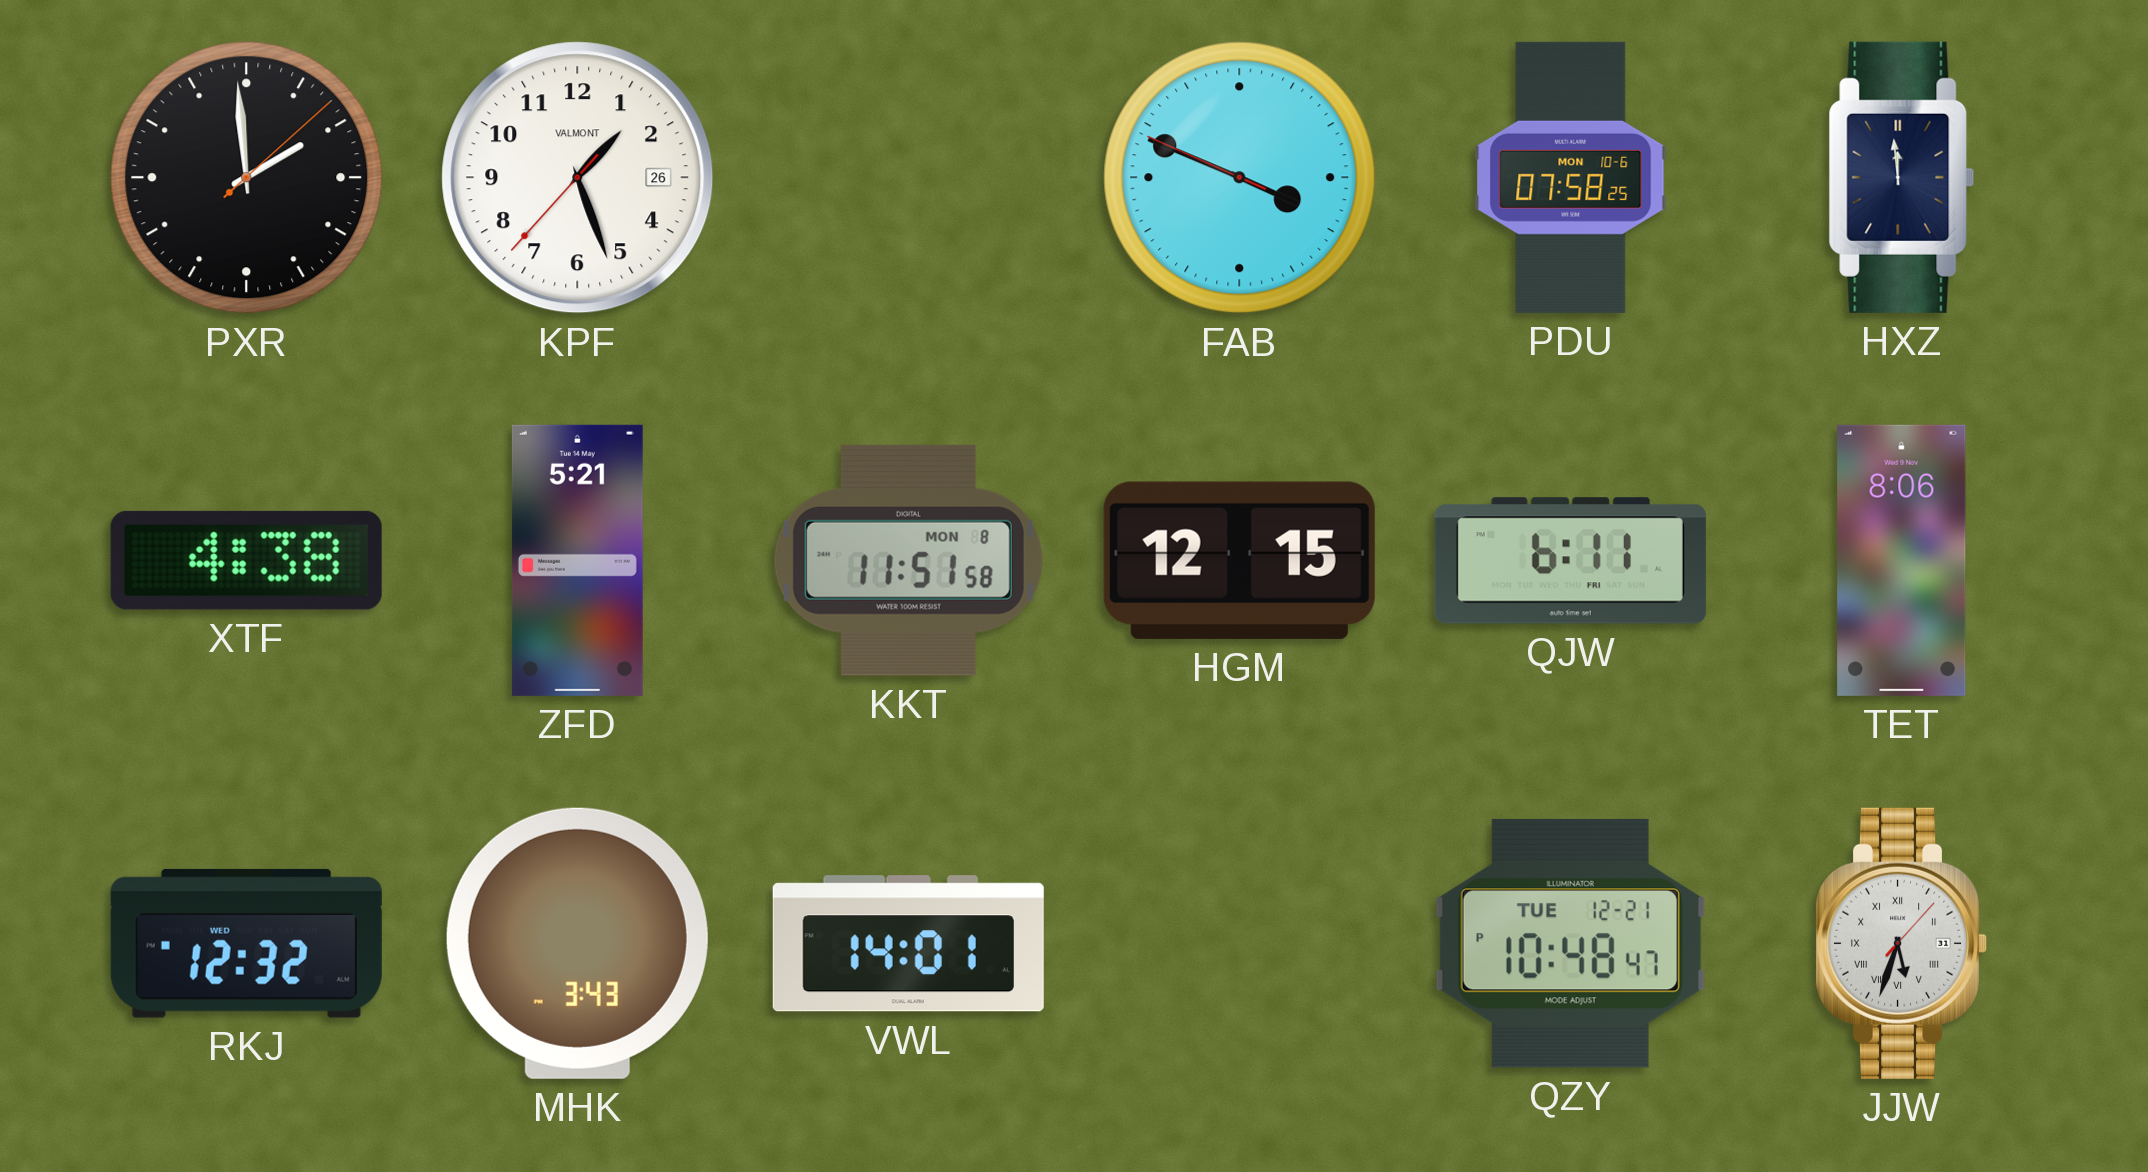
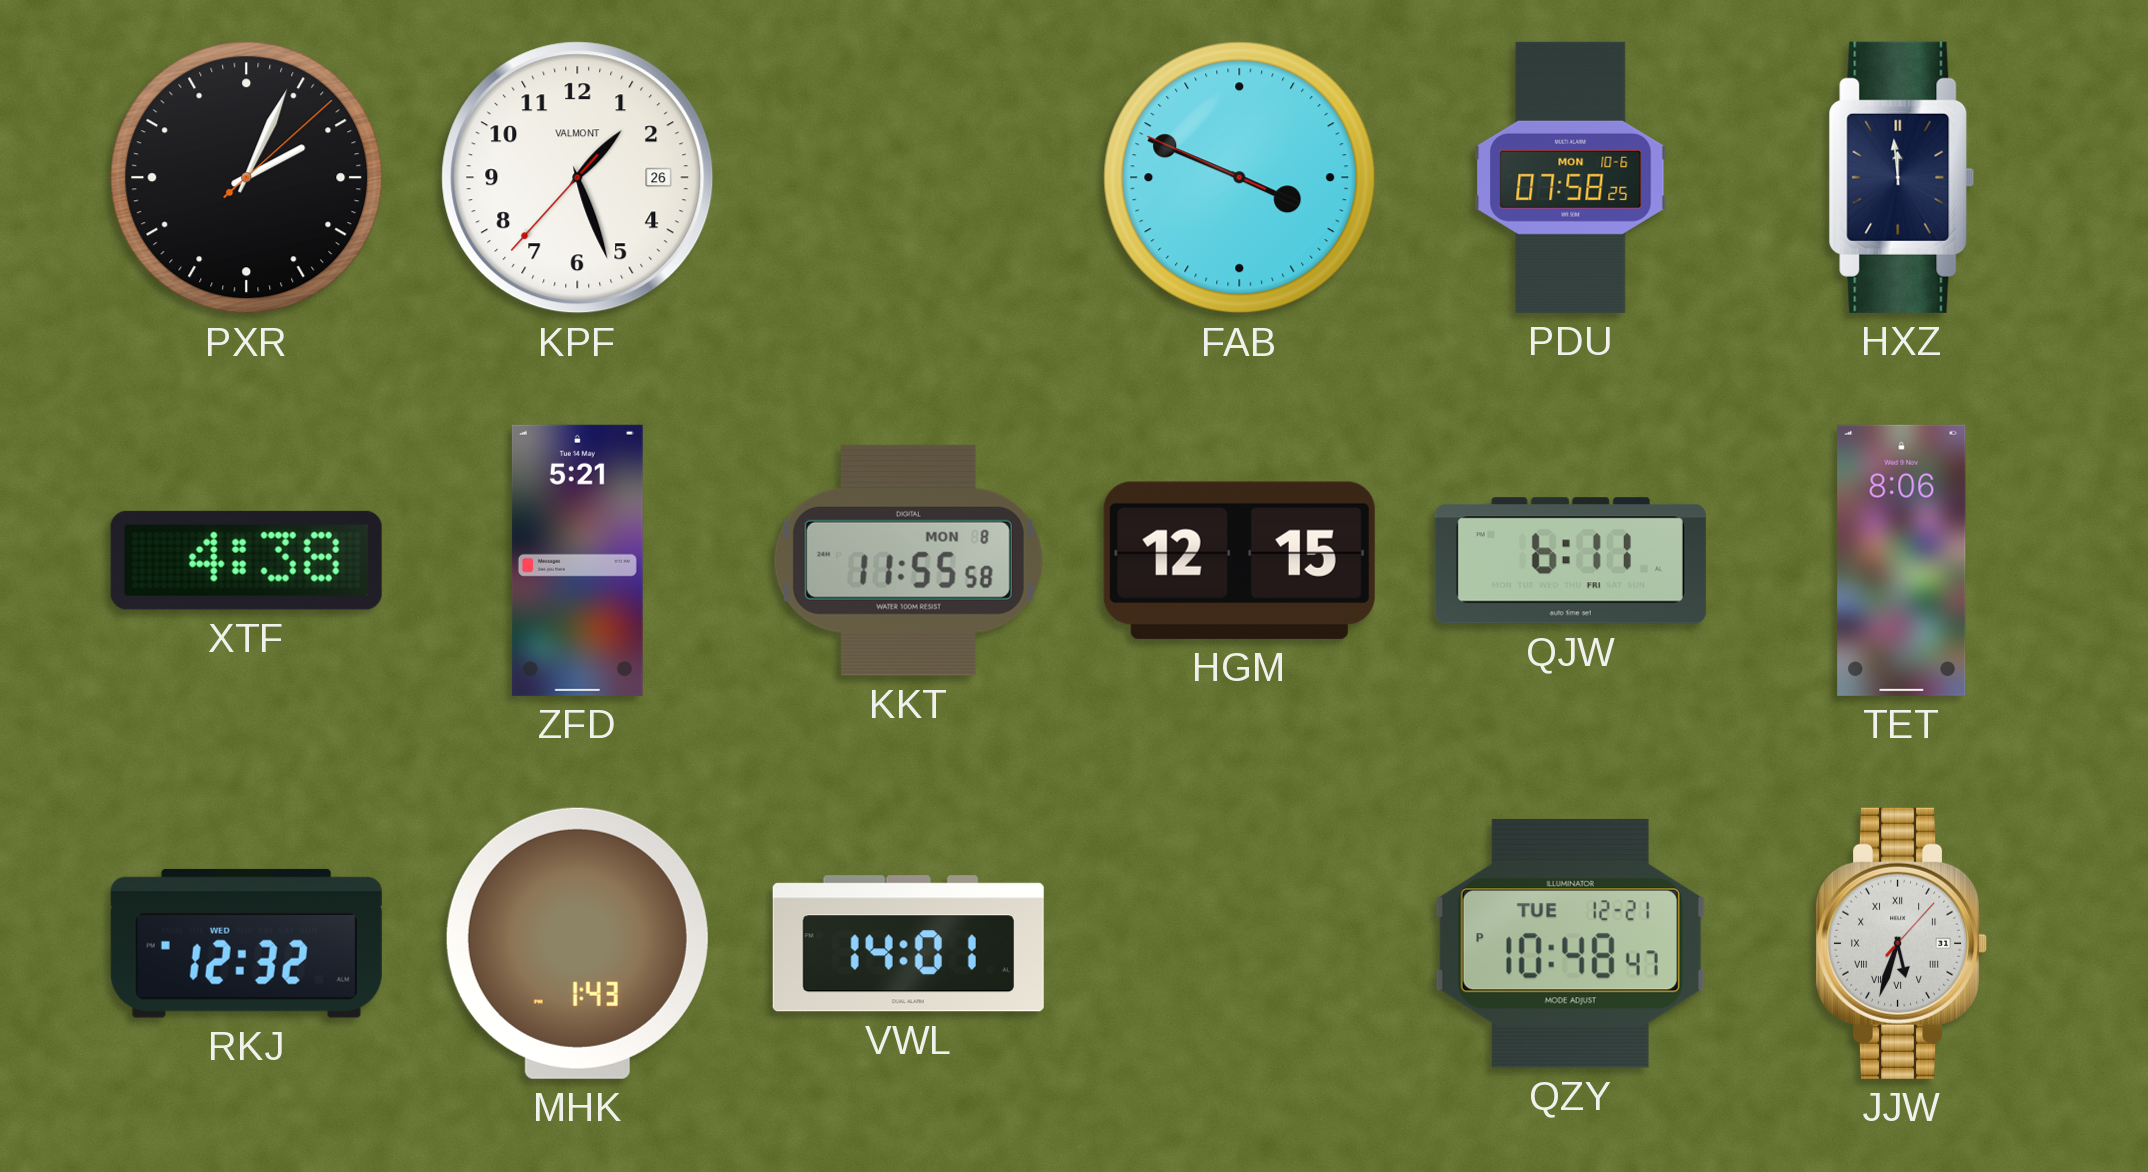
PXR: 1:59 -> 2:04
KKT: 11:51 -> 11:55
MHK: 3:43 -> 1:43
